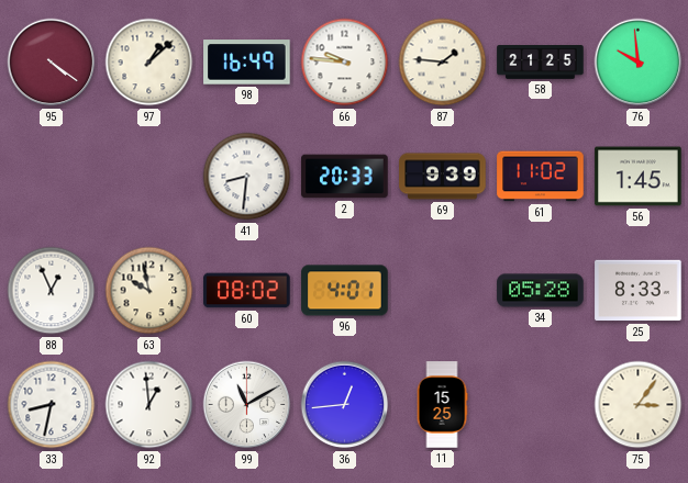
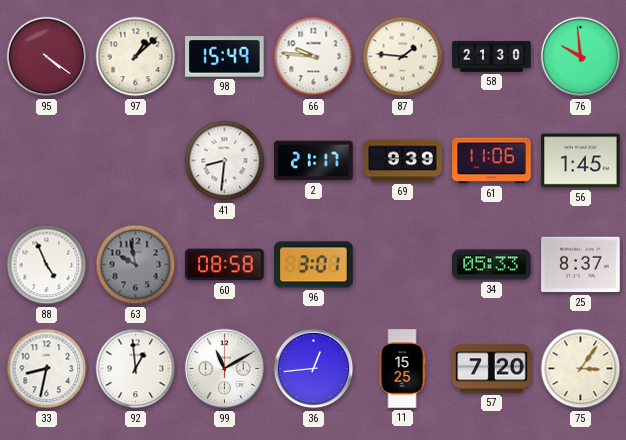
98: 16:49 -> 15:49
58: 21:25 -> 21:30
2: 20:33 -> 21:17
61: 11:02 -> 11:06
88: 12:56 -> 4:56
63 dial: cream -> grey
60: 08:02 -> 08:58
96: 4:01 -> 3:01
34: 05:28 -> 05:33
25: 8:33 -> 8:37
57: none -> 7:20
